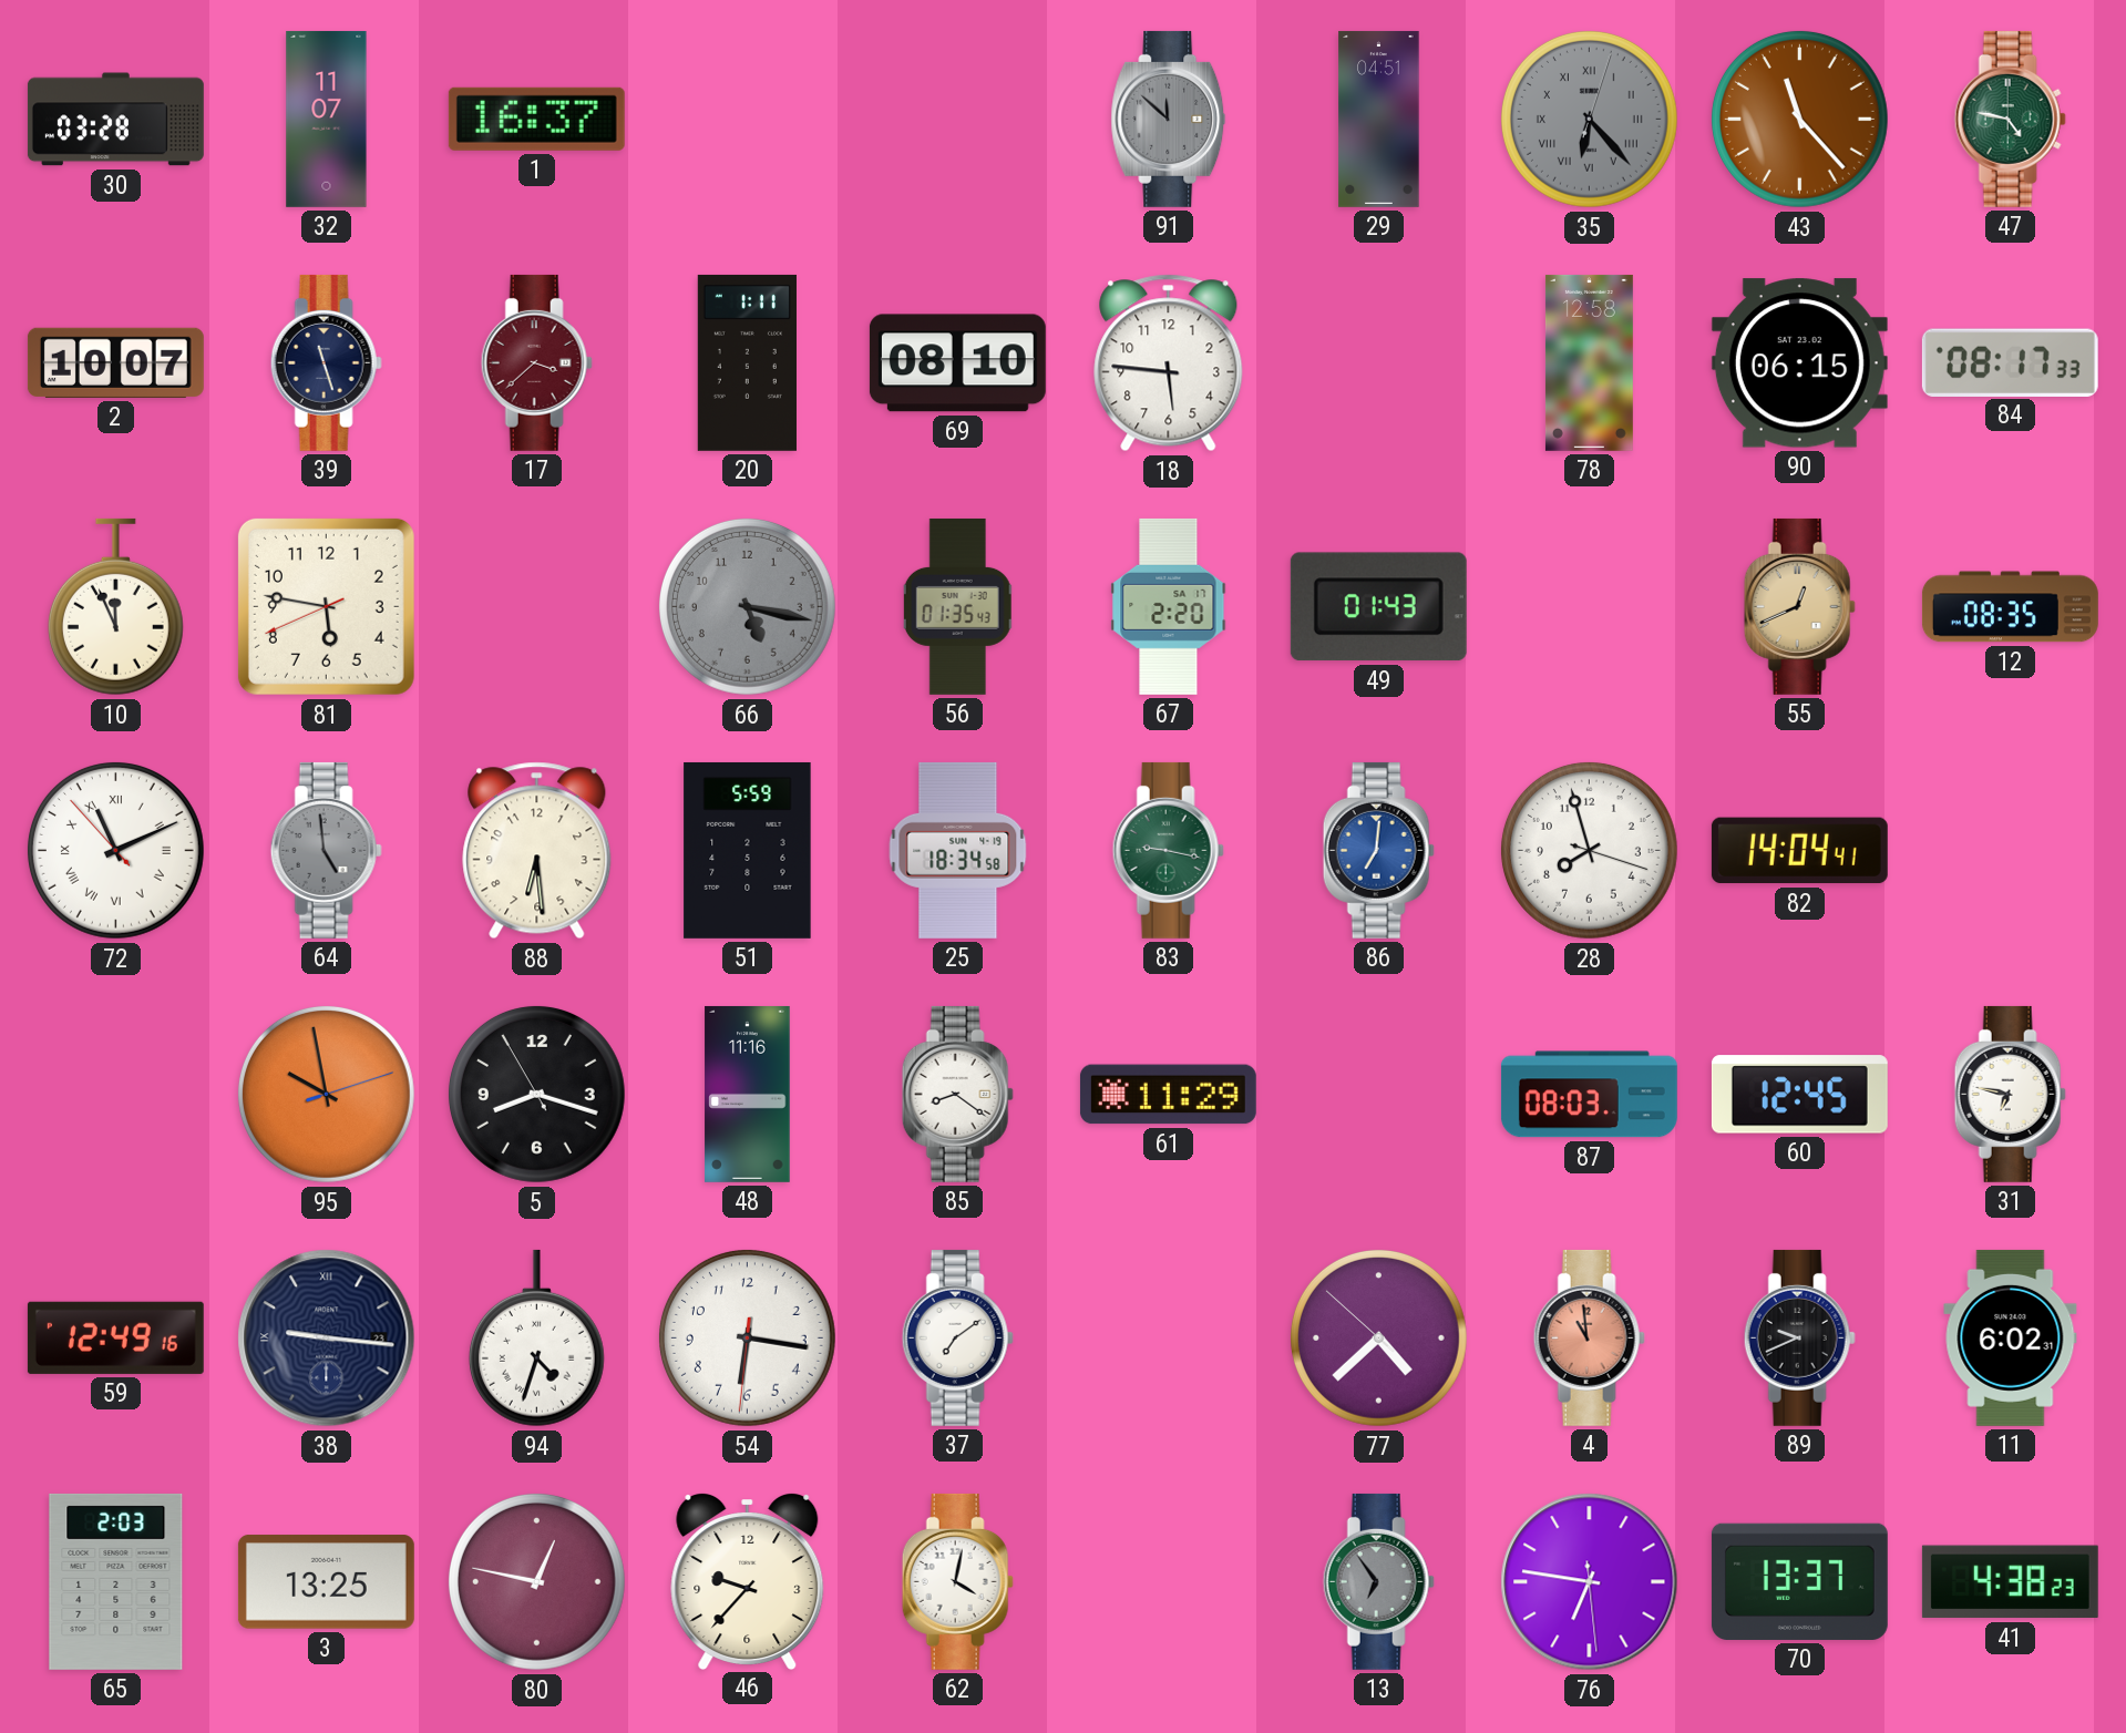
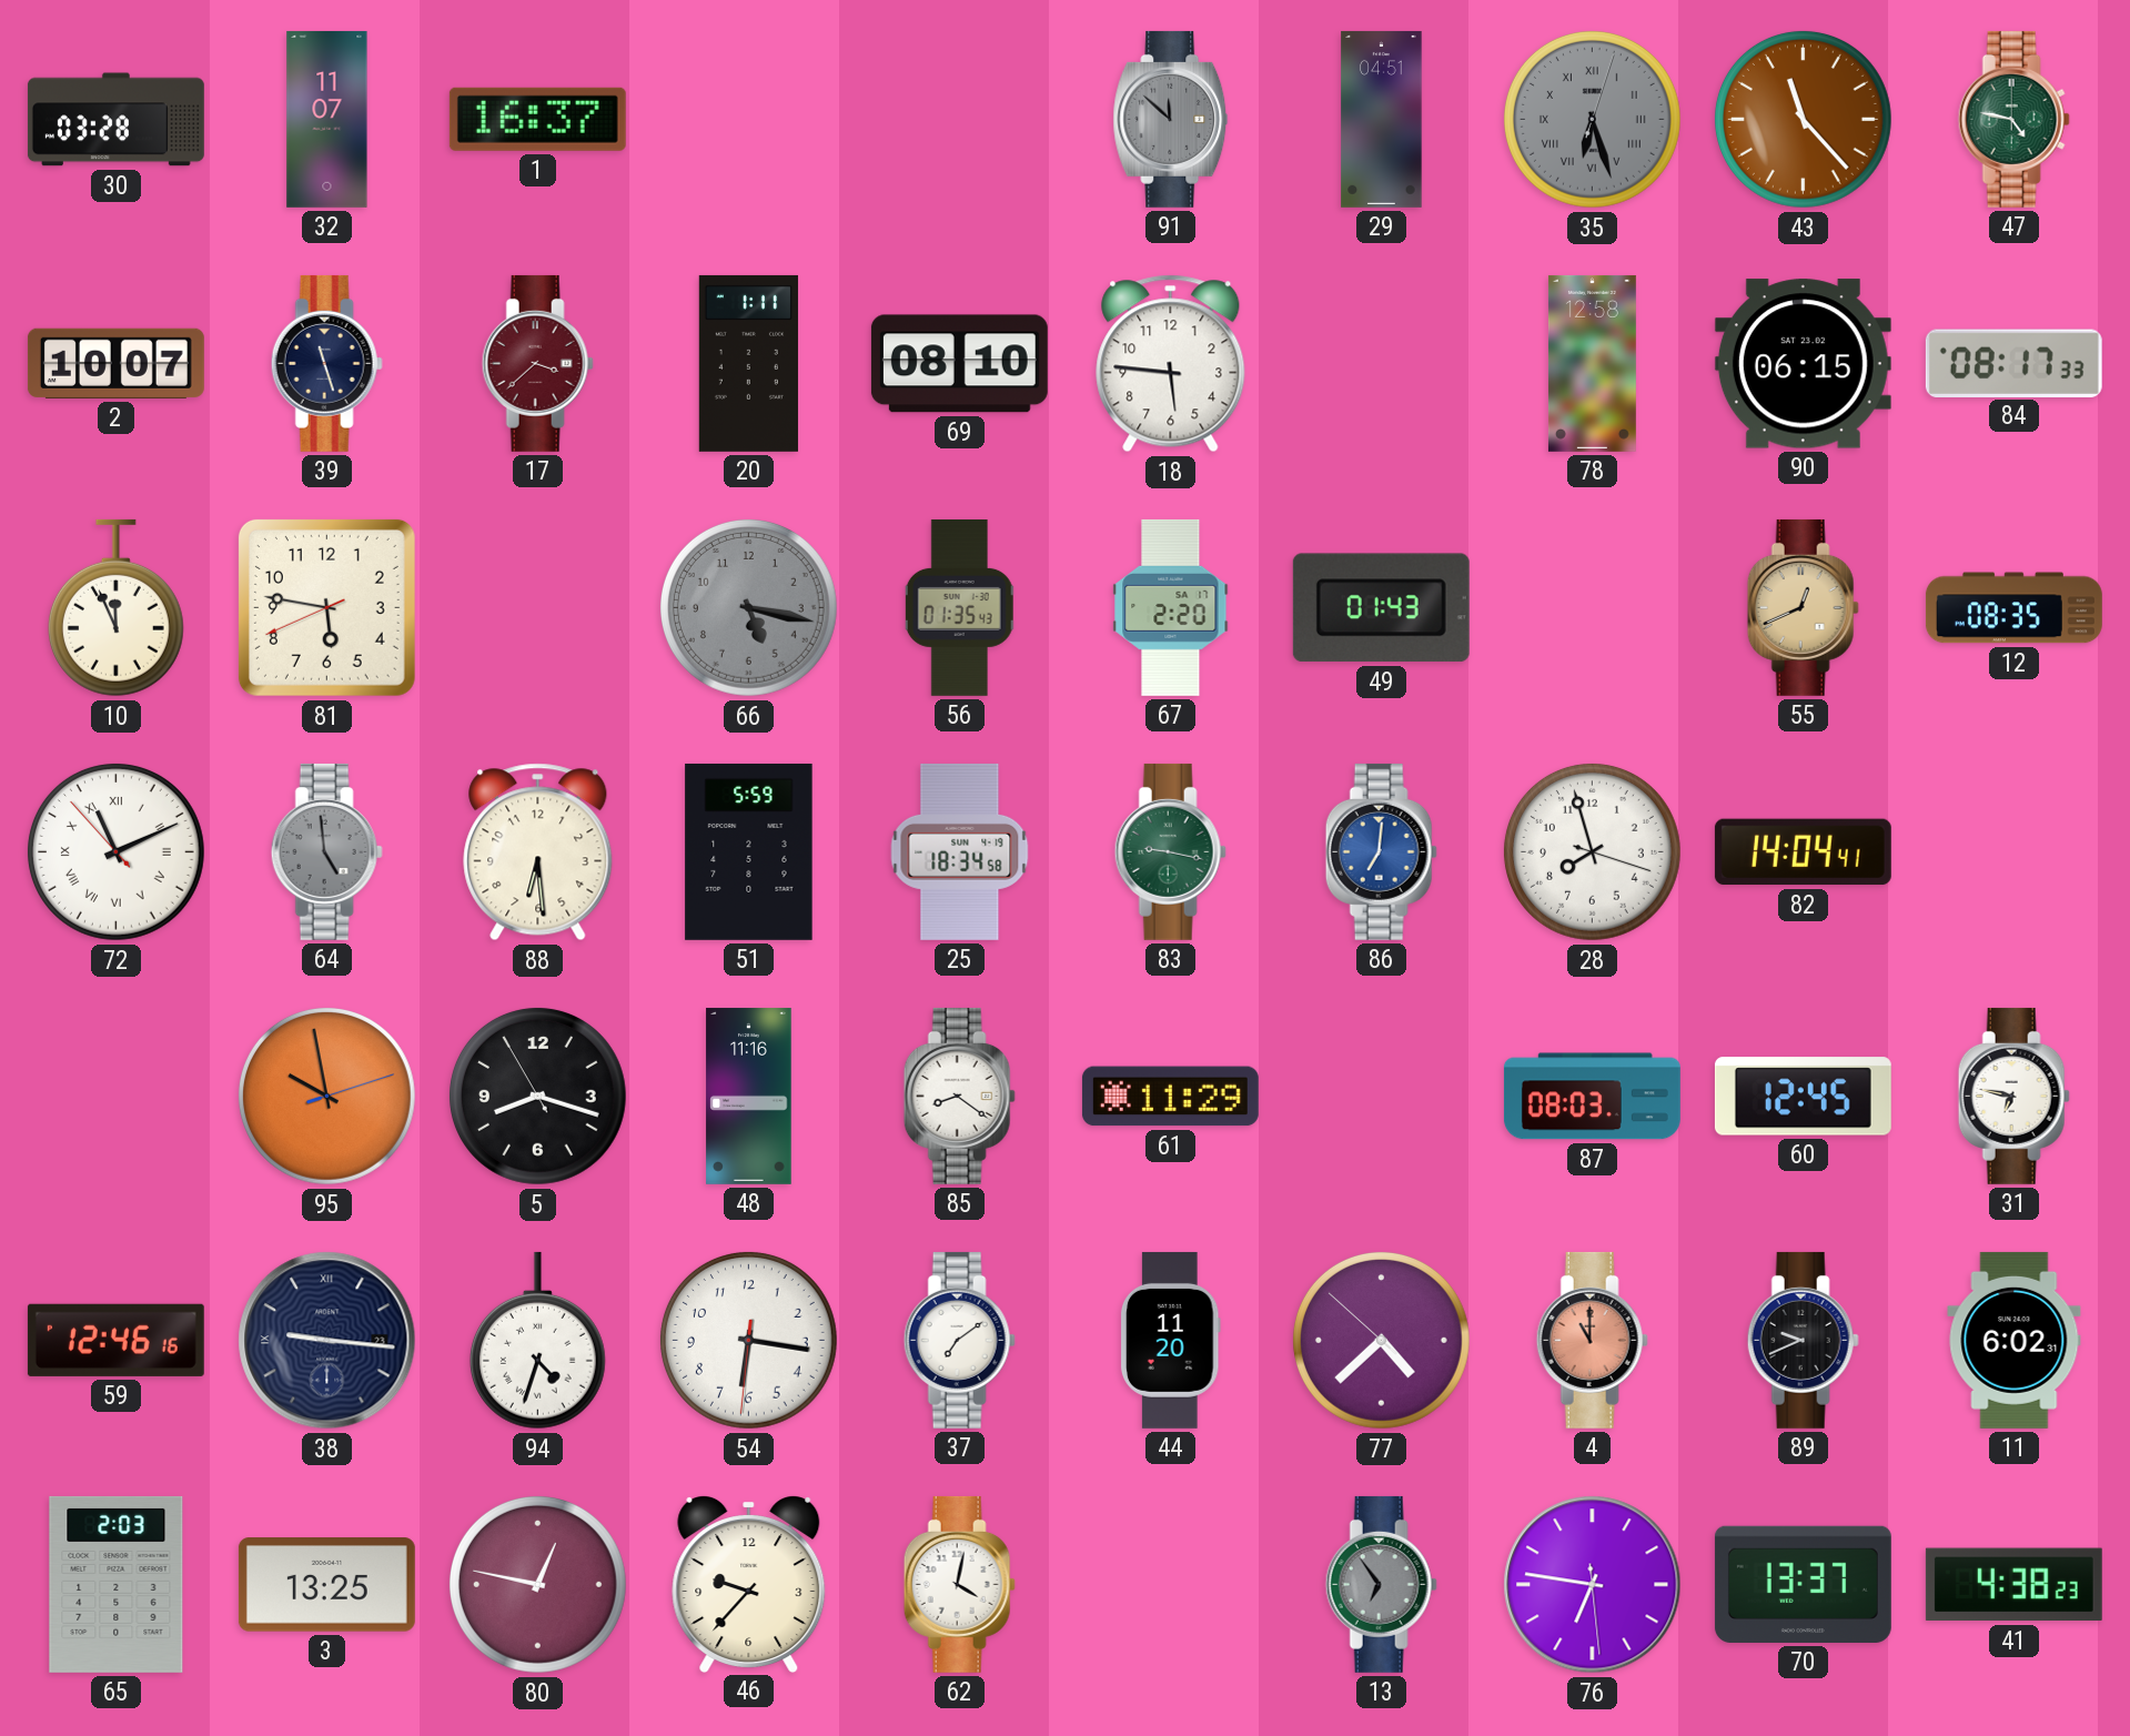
35: 6:23 -> 6:27
59: 12:49 -> 12:46
44: none -> 11:20
4: 10:59 -> 11:00
